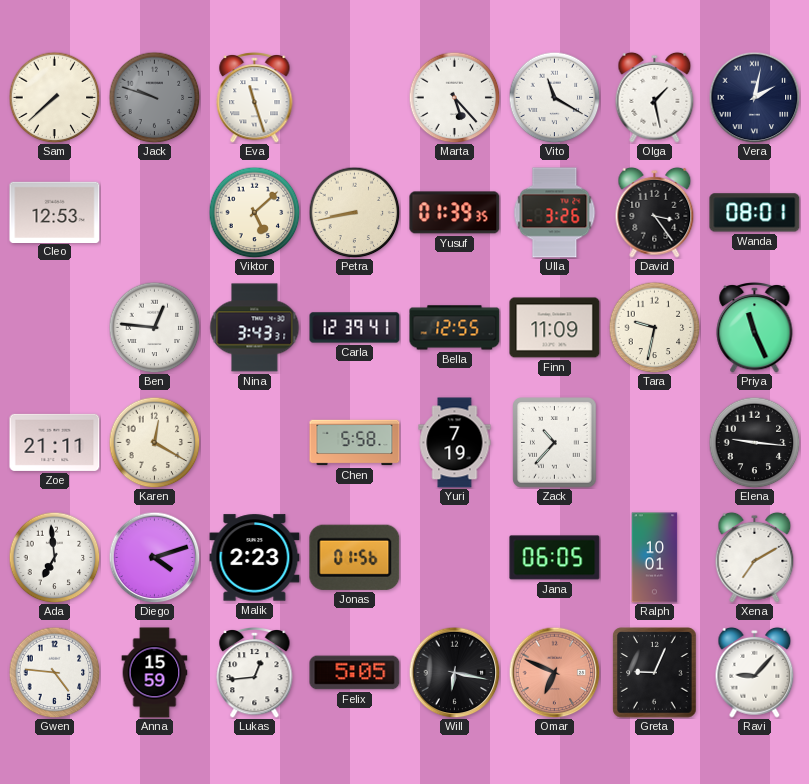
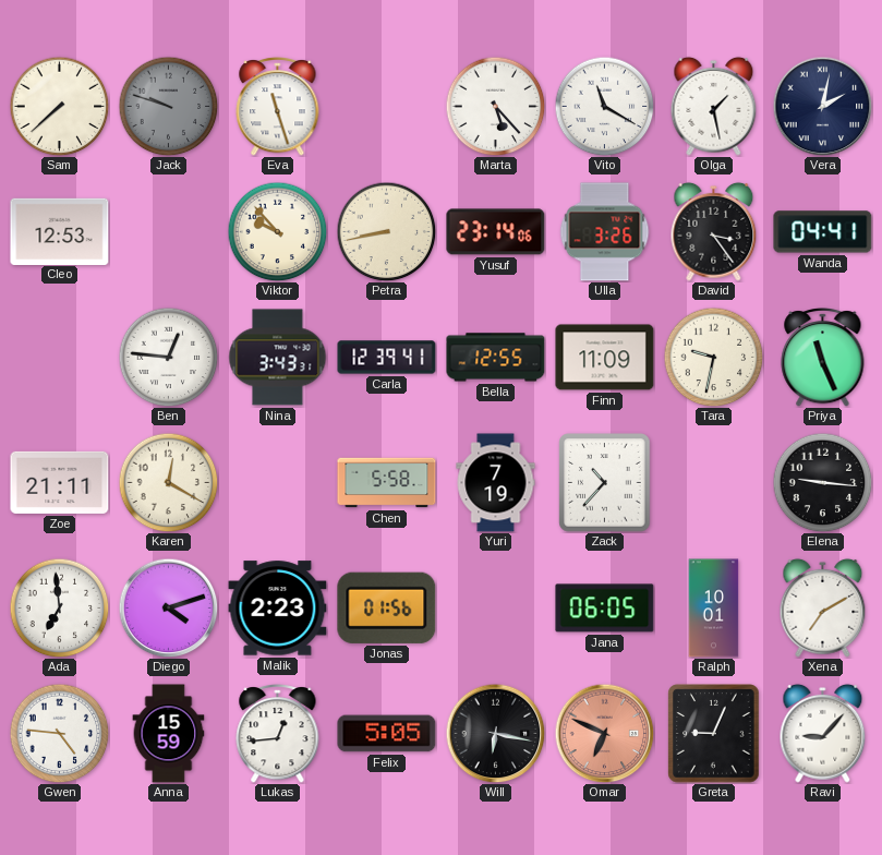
Viktor: 5:08 -> 9:53
Yusuf: 01:39 -> 23:14
Wanda: 08:01 -> 04:41
